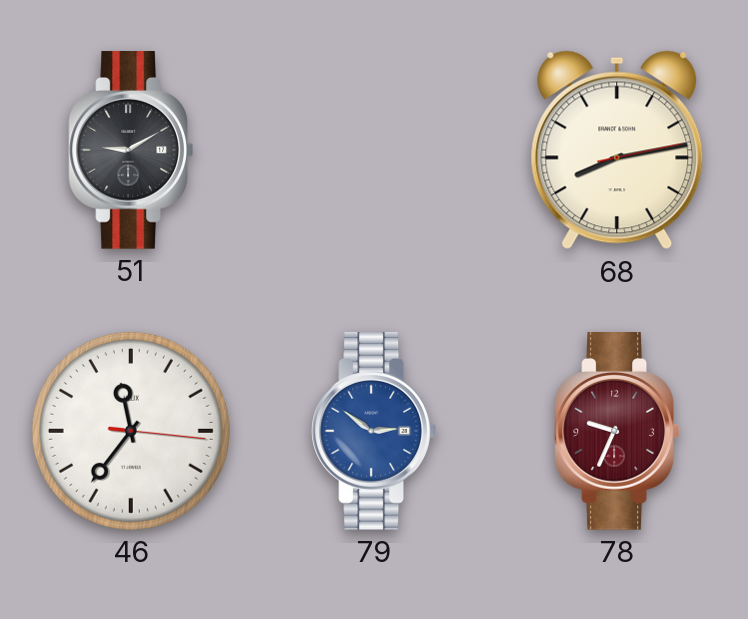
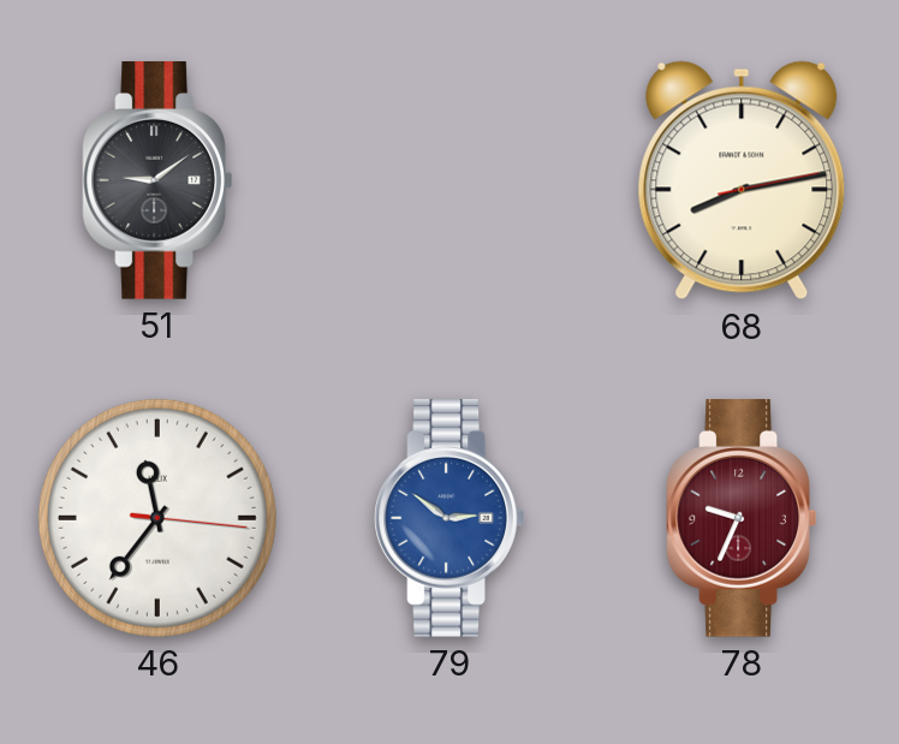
51: 9:10 -> 9:09
